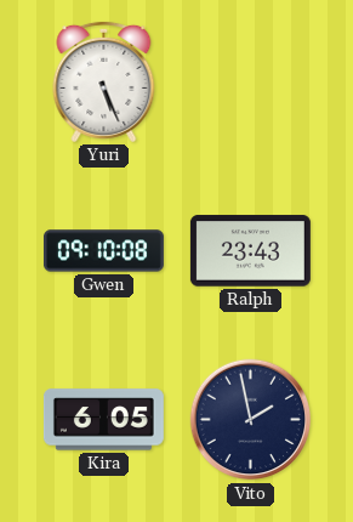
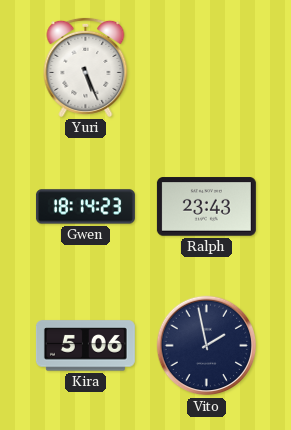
Gwen: 09:10 -> 18:14
Kira: 6:05 -> 5:06
